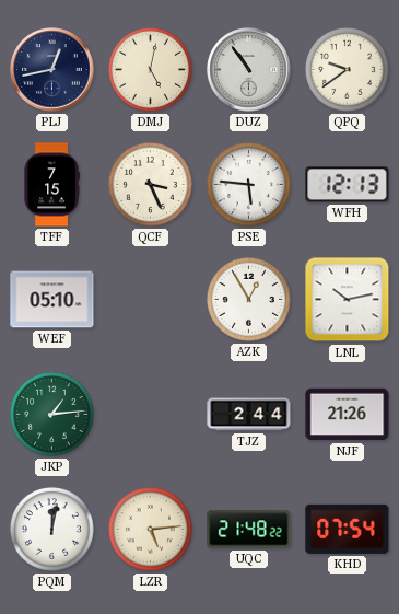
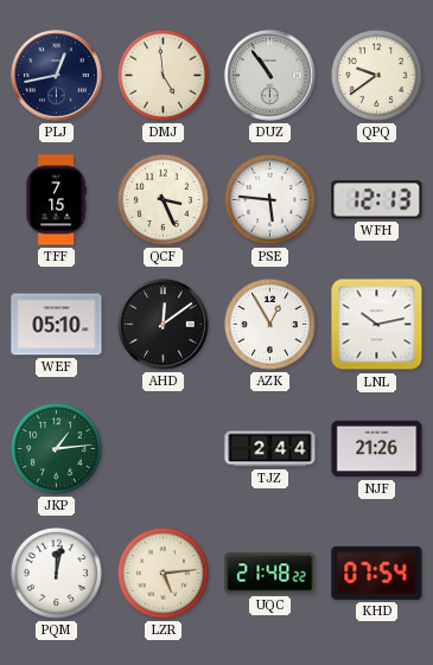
DMJ: 5:02 -> 4:59
AHD: none -> 12:09
